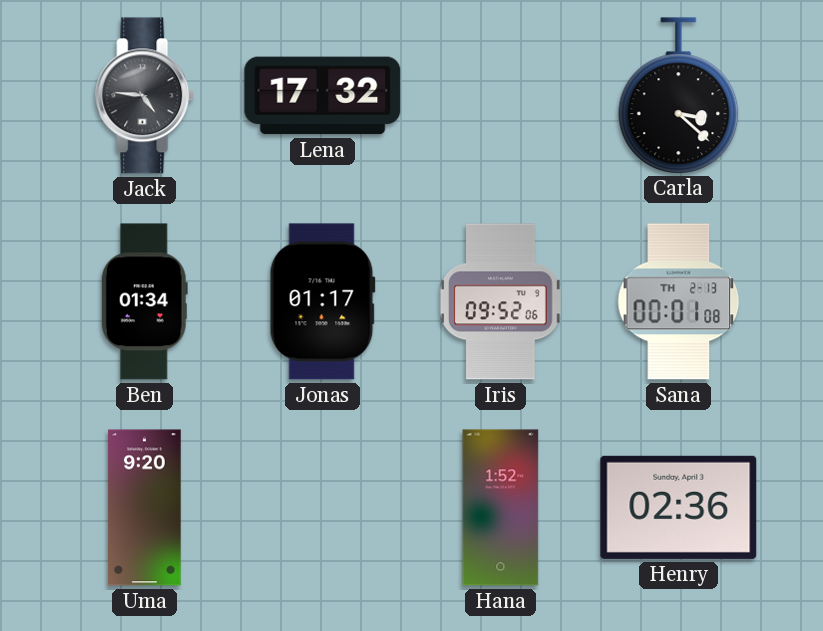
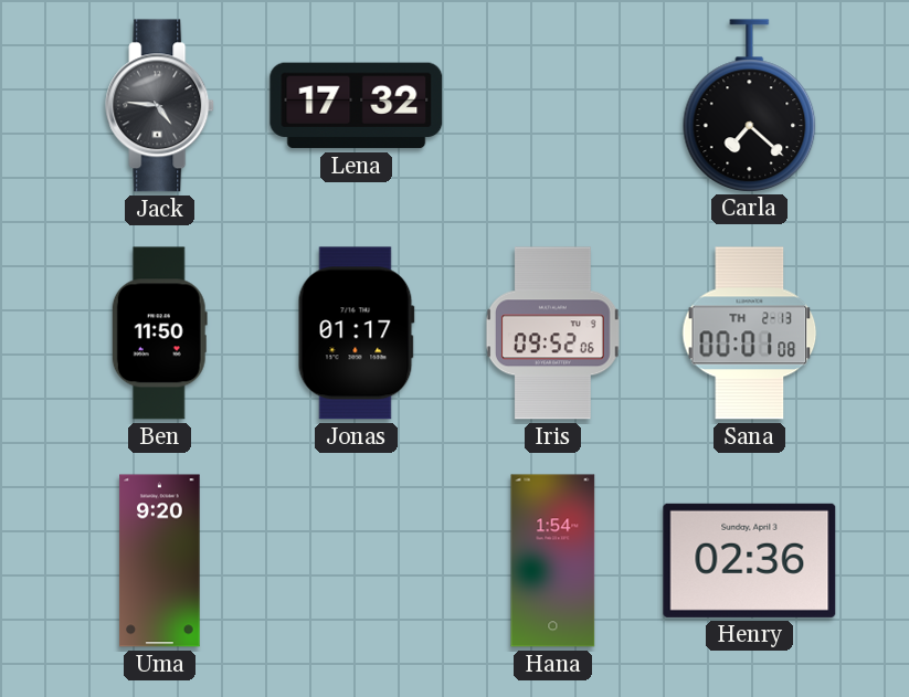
Carla: 3:22 -> 7:22
Ben: 01:34 -> 11:50
Hana: 1:52 -> 1:54
